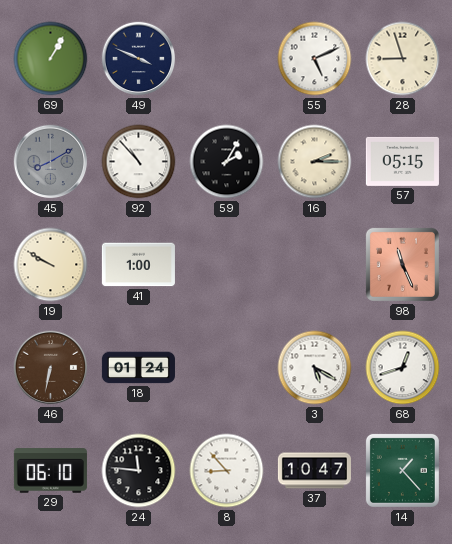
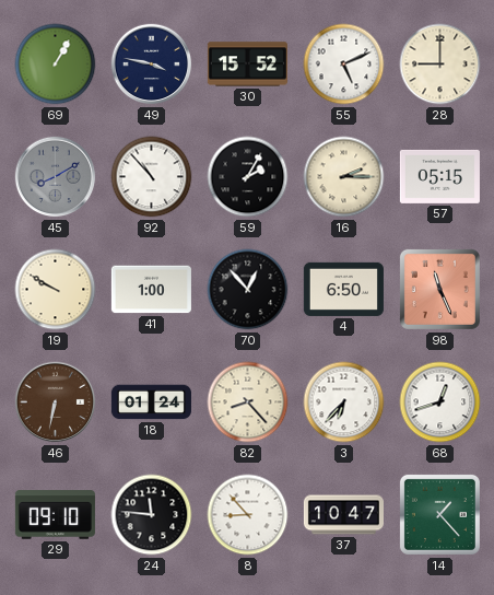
49: 3:49 -> 3:47
30: none -> 15:52
28: 8:57 -> 9:00
70: none -> 12:53
4: none -> 6:50
82: none -> 8:23
3: 5:20 -> 6:37
29: 06:10 -> 09:10
